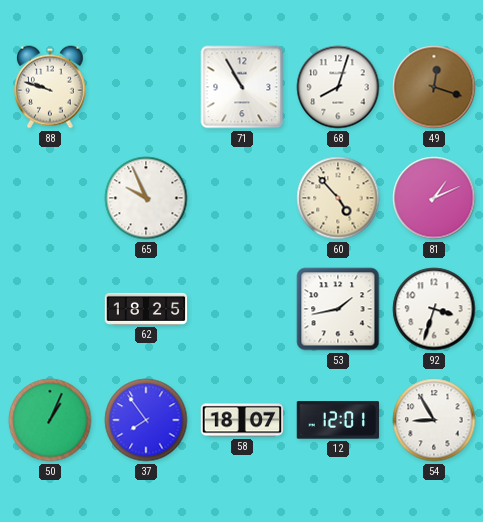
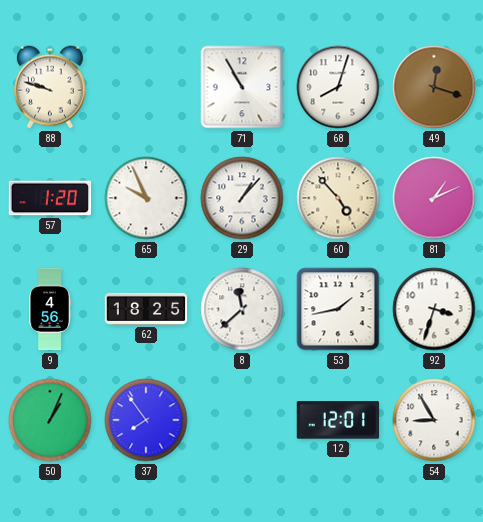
57: none -> 1:20
29: none -> 1:07
9: none -> 4:56
8: none -> 11:38
58: 18:07 -> none
